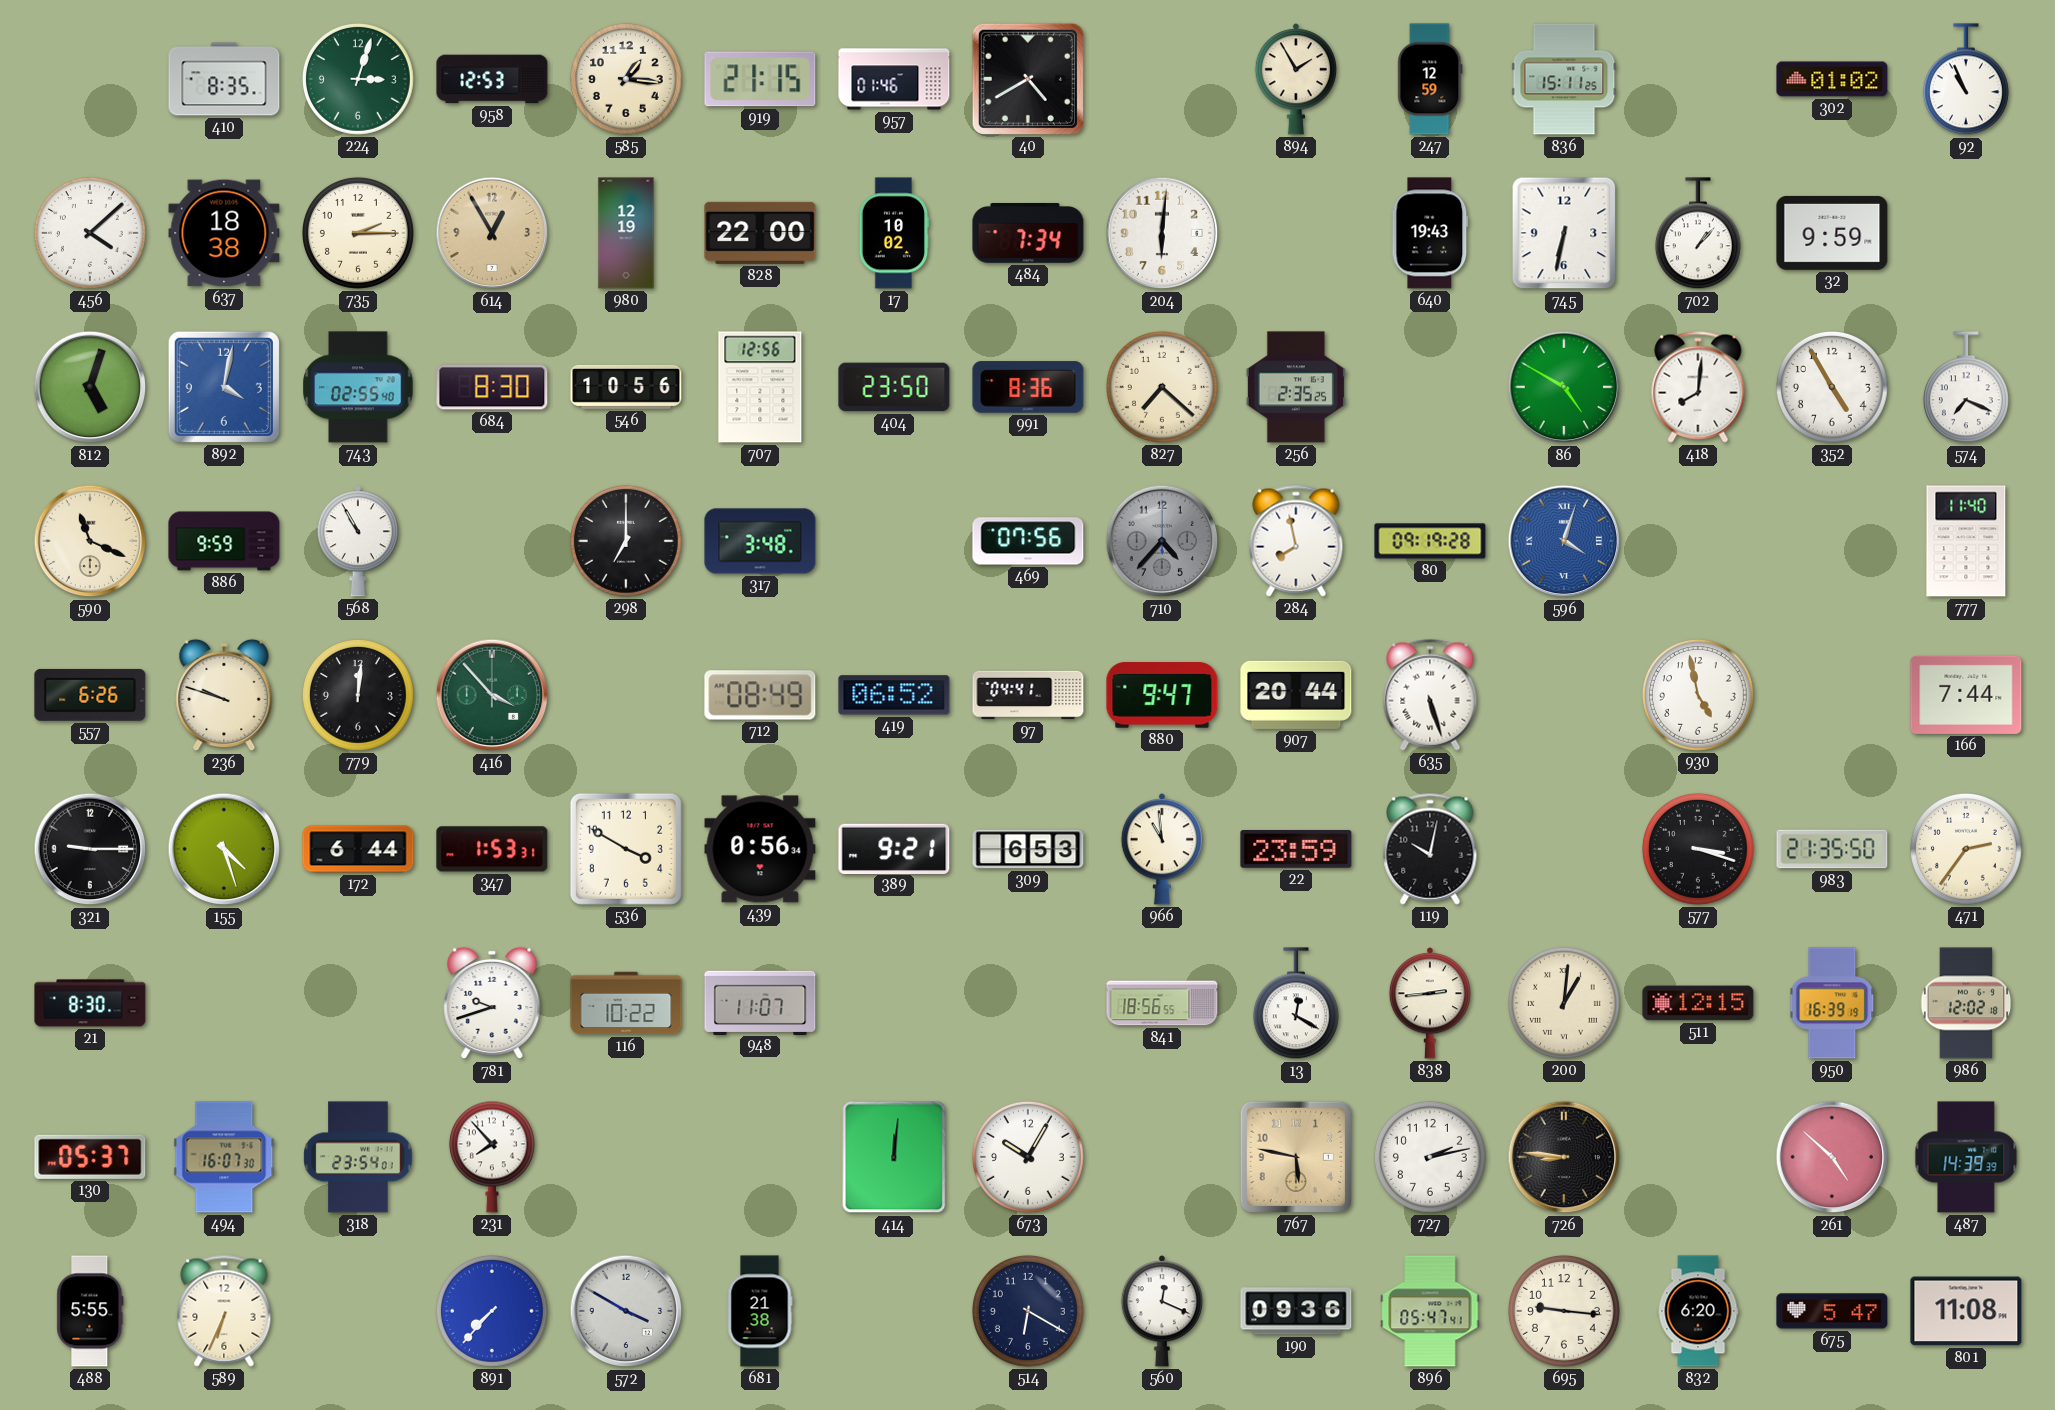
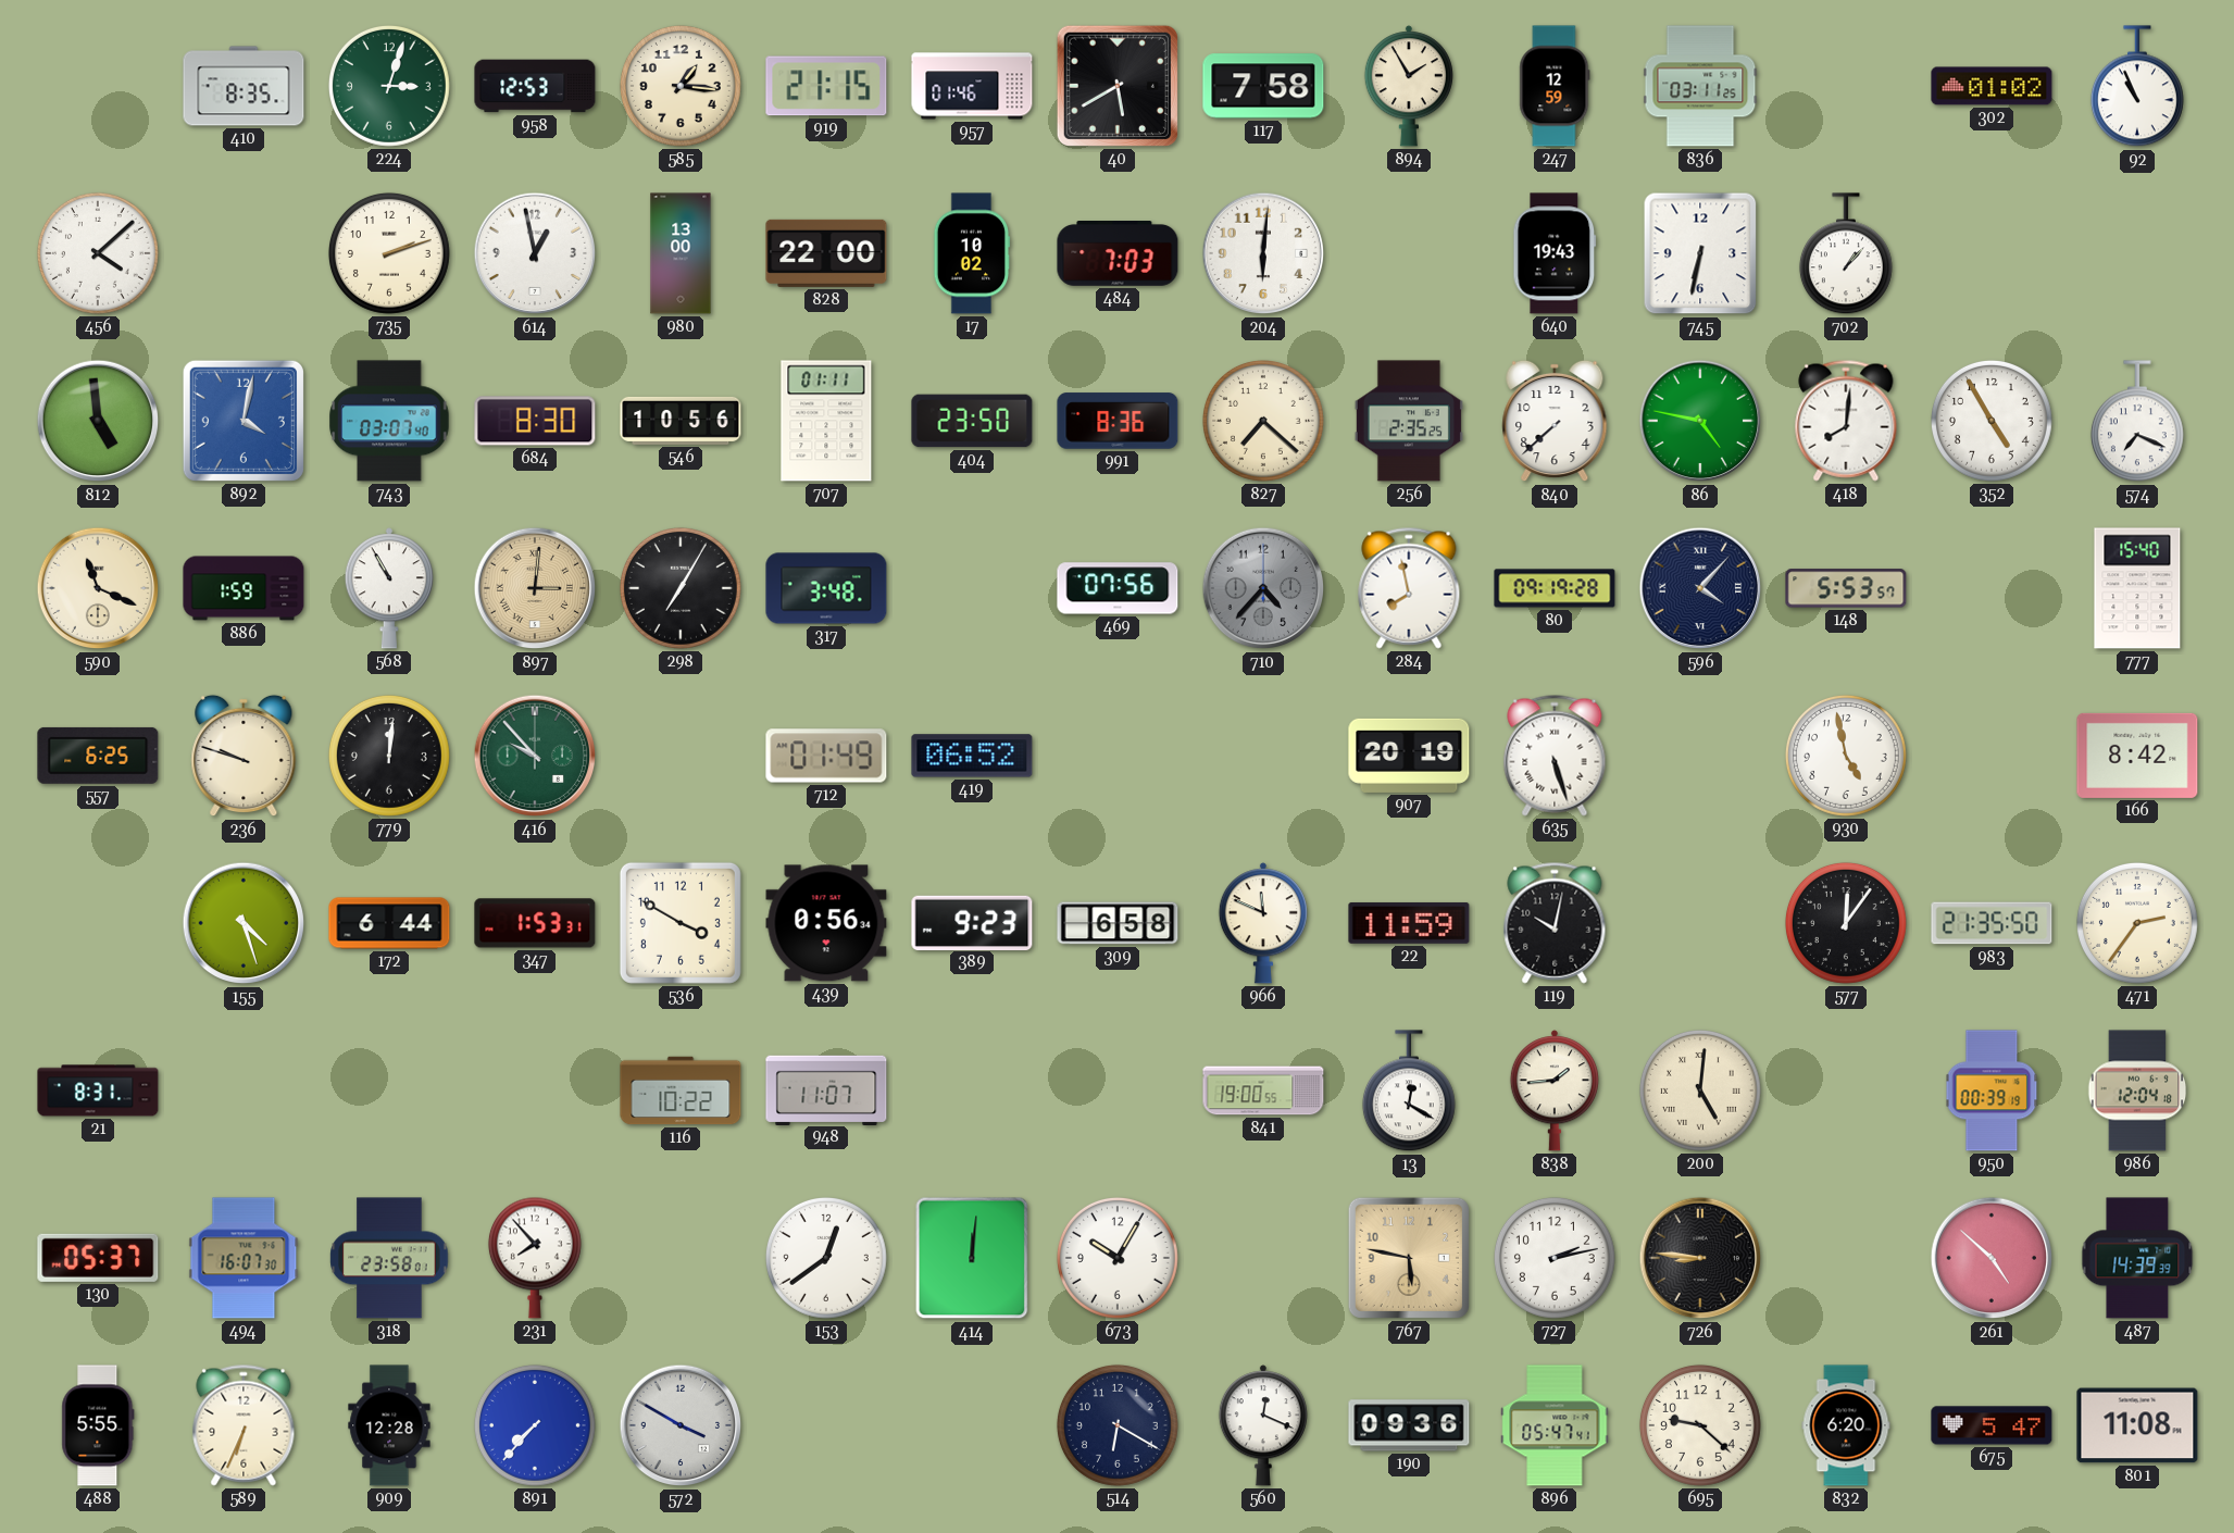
40: 4:40 -> 5:40
117: none -> 7:58
836: 15:11 -> 03:11
637: 18:38 -> none
735: 2:15 -> 2:12
614: 12:55 -> 12:58
614 dial: champagne -> white
980: 12:19 -> 13:00
484: 7:34 -> 7:03
32: 9:59 -> none
812: 5:03 -> 4:59
743: 02:55 -> 03:07
707: 12:56 -> 01:11
840: none -> 7:38
86: 4:50 -> 4:47
886: 9:59 -> 1:59
897: none -> 3:01
298: 7:00 -> 7:05
596: 4:03 -> 4:07
596 dial: blue -> navy
148: none -> 5:53
777: 11:40 -> 15:40
557: 6:26 -> 6:25
416: 3:53 -> 9:53
712: 08:49 -> 01:49
97: 04:41 -> none
880: 9:47 -> none
907: 20:44 -> 20:19
166: 7:44 -> 8:42
321: 9:15 -> none
389: 9:21 -> 9:23
309: 6:53 -> 6:58
966: 10:59 -> 11:49
22: 23:59 -> 11:59
577: 3:18 -> 12:06
21: 8:30 -> 8:31
781: 9:42 -> none
841: 18:56 -> 19:00
838: 2:44 -> 1:44
200: 1:01 -> 5:01
511: 12:15 -> none
950: 16:39 -> 00:39
986: 12:02 -> 12:04
318: 23:54 -> 23:58
153: none -> 12:39
909: none -> 12:28
681: 21:38 -> none
695: 9:16 -> 9:22
